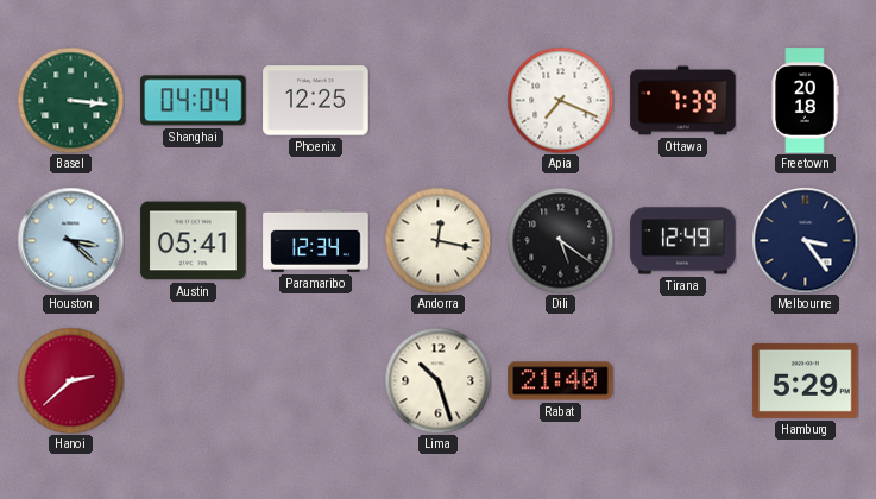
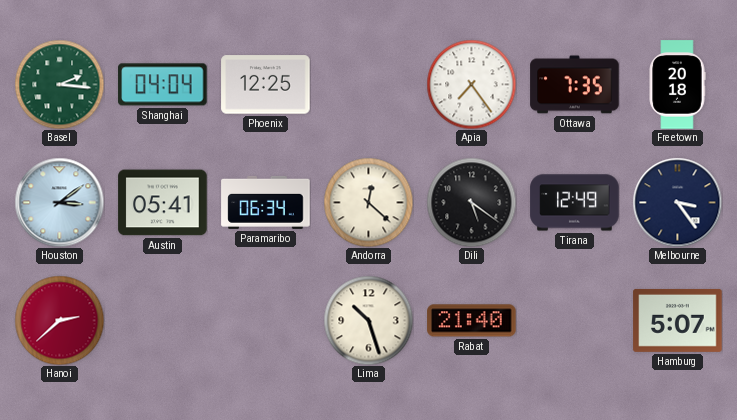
Basel: 3:16 -> 2:16
Apia: 7:19 -> 7:24
Ottawa: 7:39 -> 7:35
Houston: 3:22 -> 3:09
Paramaribo: 12:34 -> 06:34
Andorra: 12:17 -> 12:22
Hamburg: 5:29 -> 5:07
